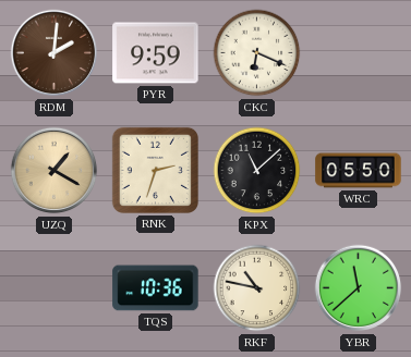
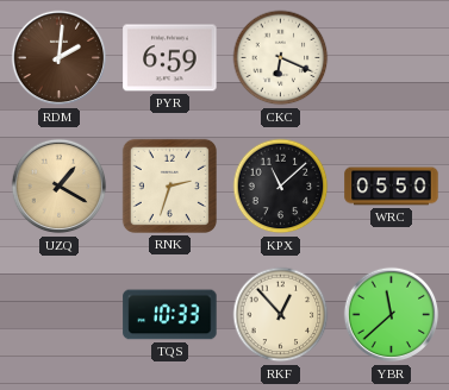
PYR: 9:59 -> 6:59
TQS: 10:36 -> 10:33
RKF: 10:47 -> 12:53
